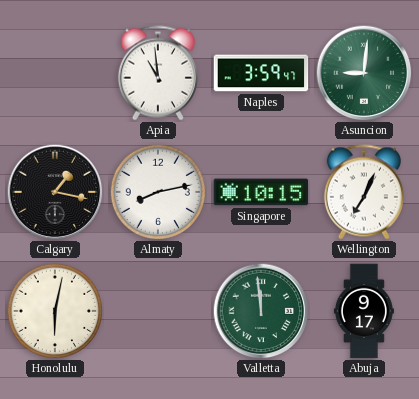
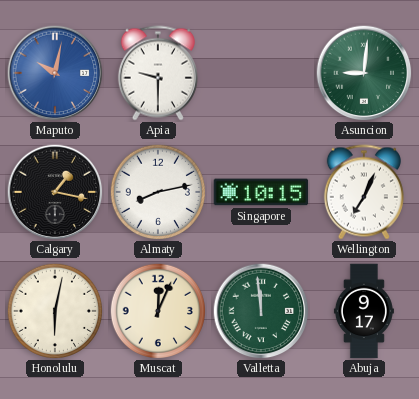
Maputo: none -> 10:02
Apia: 10:59 -> 9:30
Naples: 3:59 -> none
Muscat: none -> 12:04
